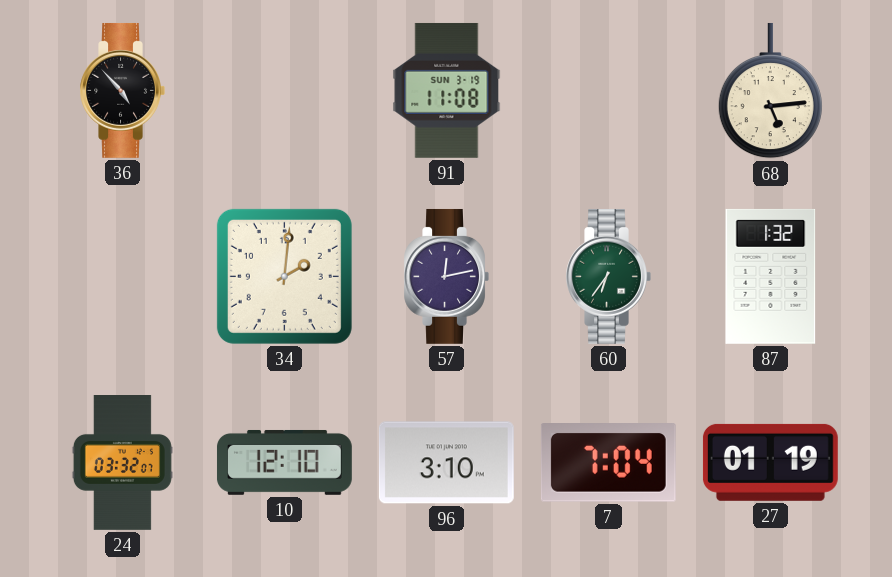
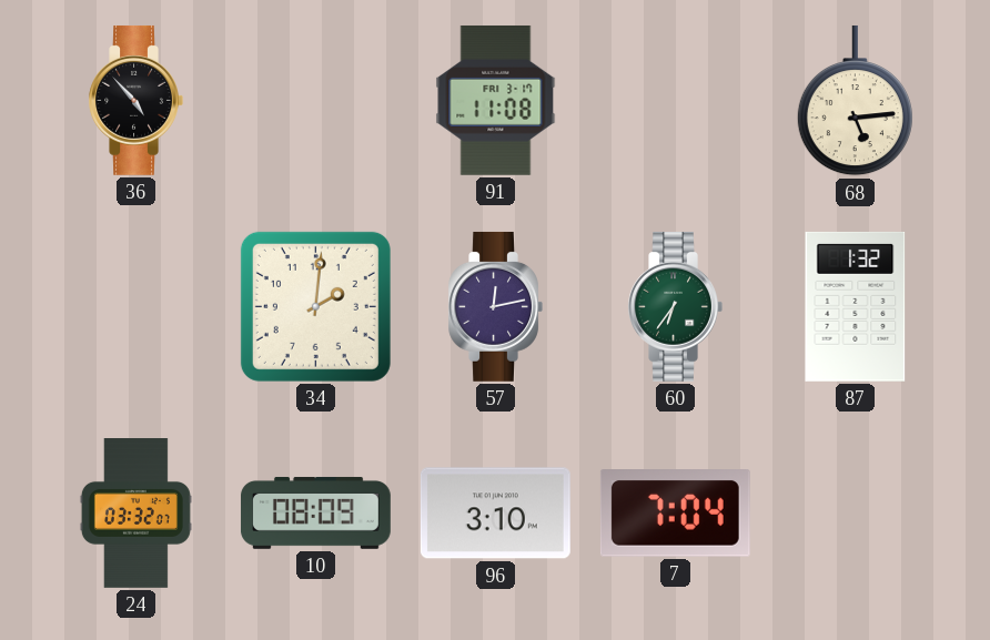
91 date: SUN 3-19 -> FRI 3-17
10: 12:10 -> 08:09
27: 01:19 -> none
